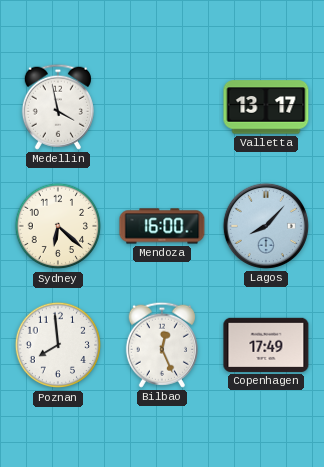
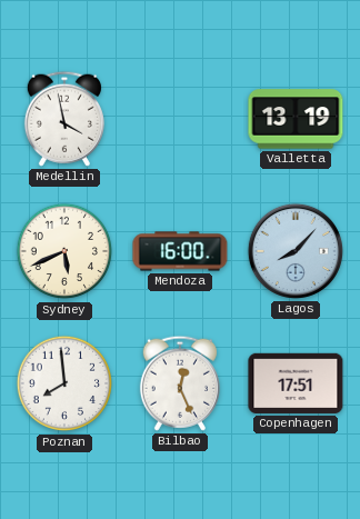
Valletta: 13:17 -> 13:19
Sydney: 6:22 -> 5:41
Copenhagen: 17:49 -> 17:51
